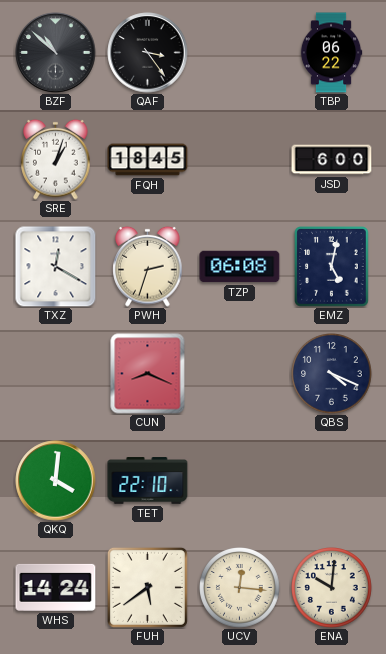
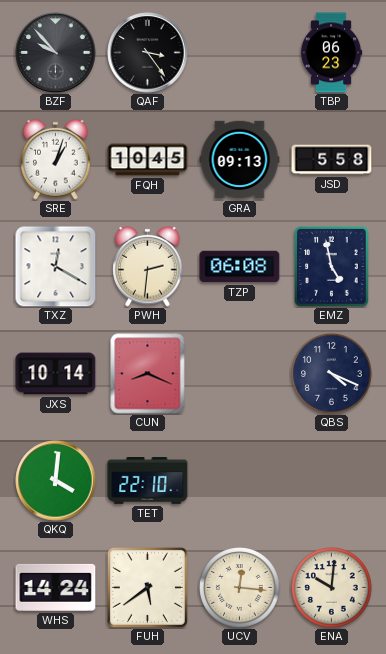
BZF: 10:52 -> 9:53
TBP: 06:22 -> 06:23
FQH: 18:45 -> 10:45
GRA: none -> 09:13
JSD: 6:00 -> 5:58
PWH: 2:33 -> 2:31
EMZ: 5:02 -> 4:58
JXS: none -> 10:14
